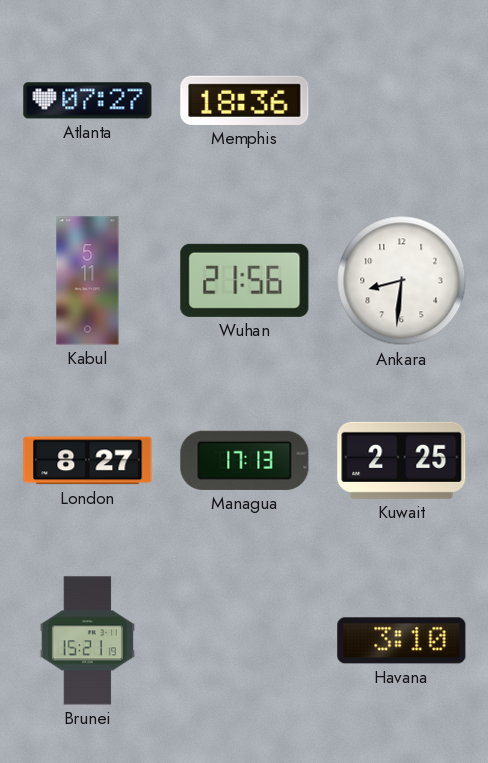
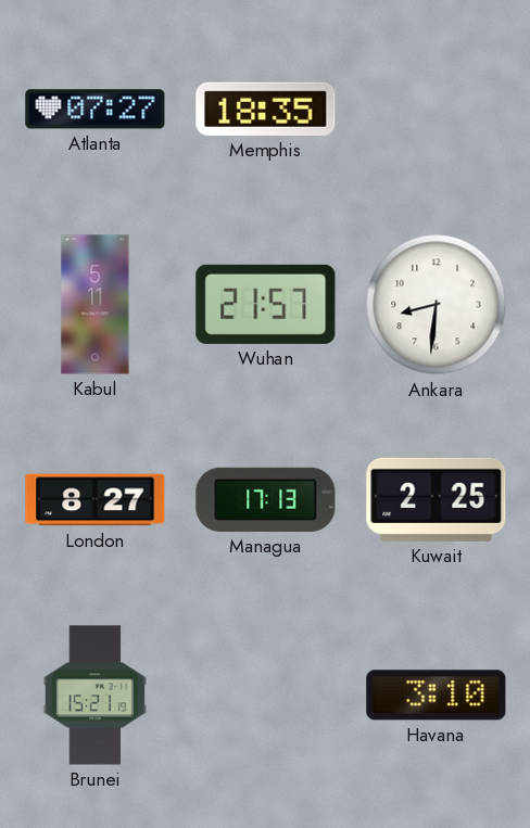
Memphis: 18:36 -> 18:35
Wuhan: 21:56 -> 21:57
